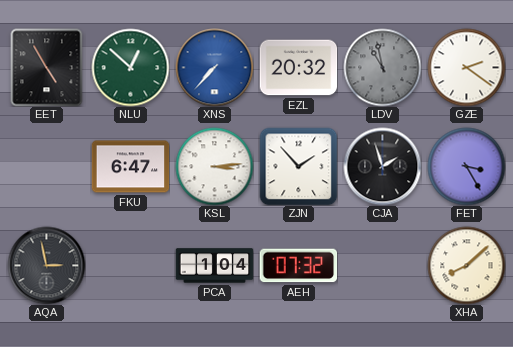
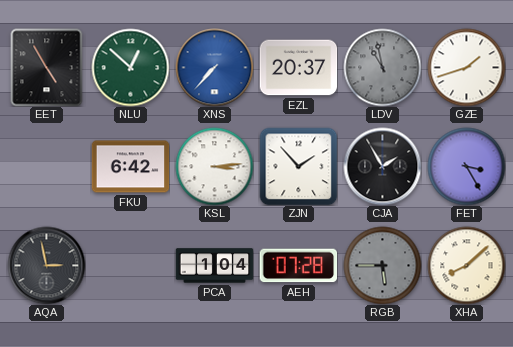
EZL: 20:32 -> 20:37
GZE: 2:21 -> 1:42
FKU: 6:47 -> 6:42
CJA: 1:57 -> 1:55
AEH: 07:32 -> 07:28
RGB: none -> 5:45
